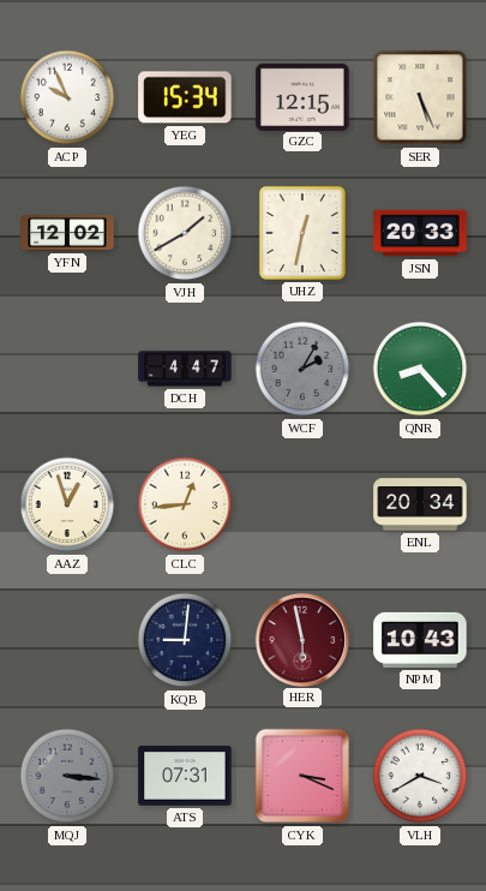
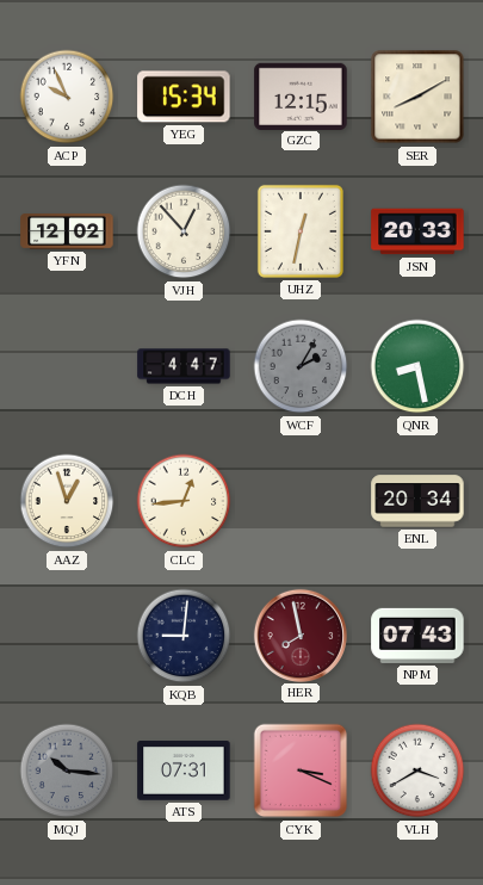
SER: 5:26 -> 8:10
VJH: 1:40 -> 12:53
QNR: 8:23 -> 8:28
HER: 5:58 -> 7:58
NPM: 10:43 -> 07:43
MQJ: 3:16 -> 10:16
